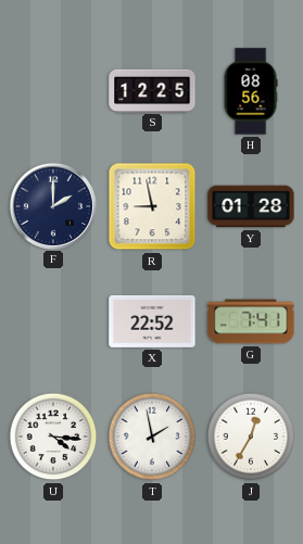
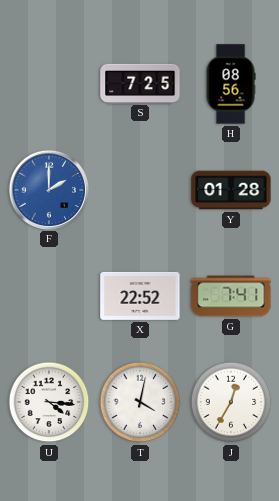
S: 12:25 -> 7:25
F dial: navy -> blue
R: 8:58 -> none
T: 1:58 -> 4:02
